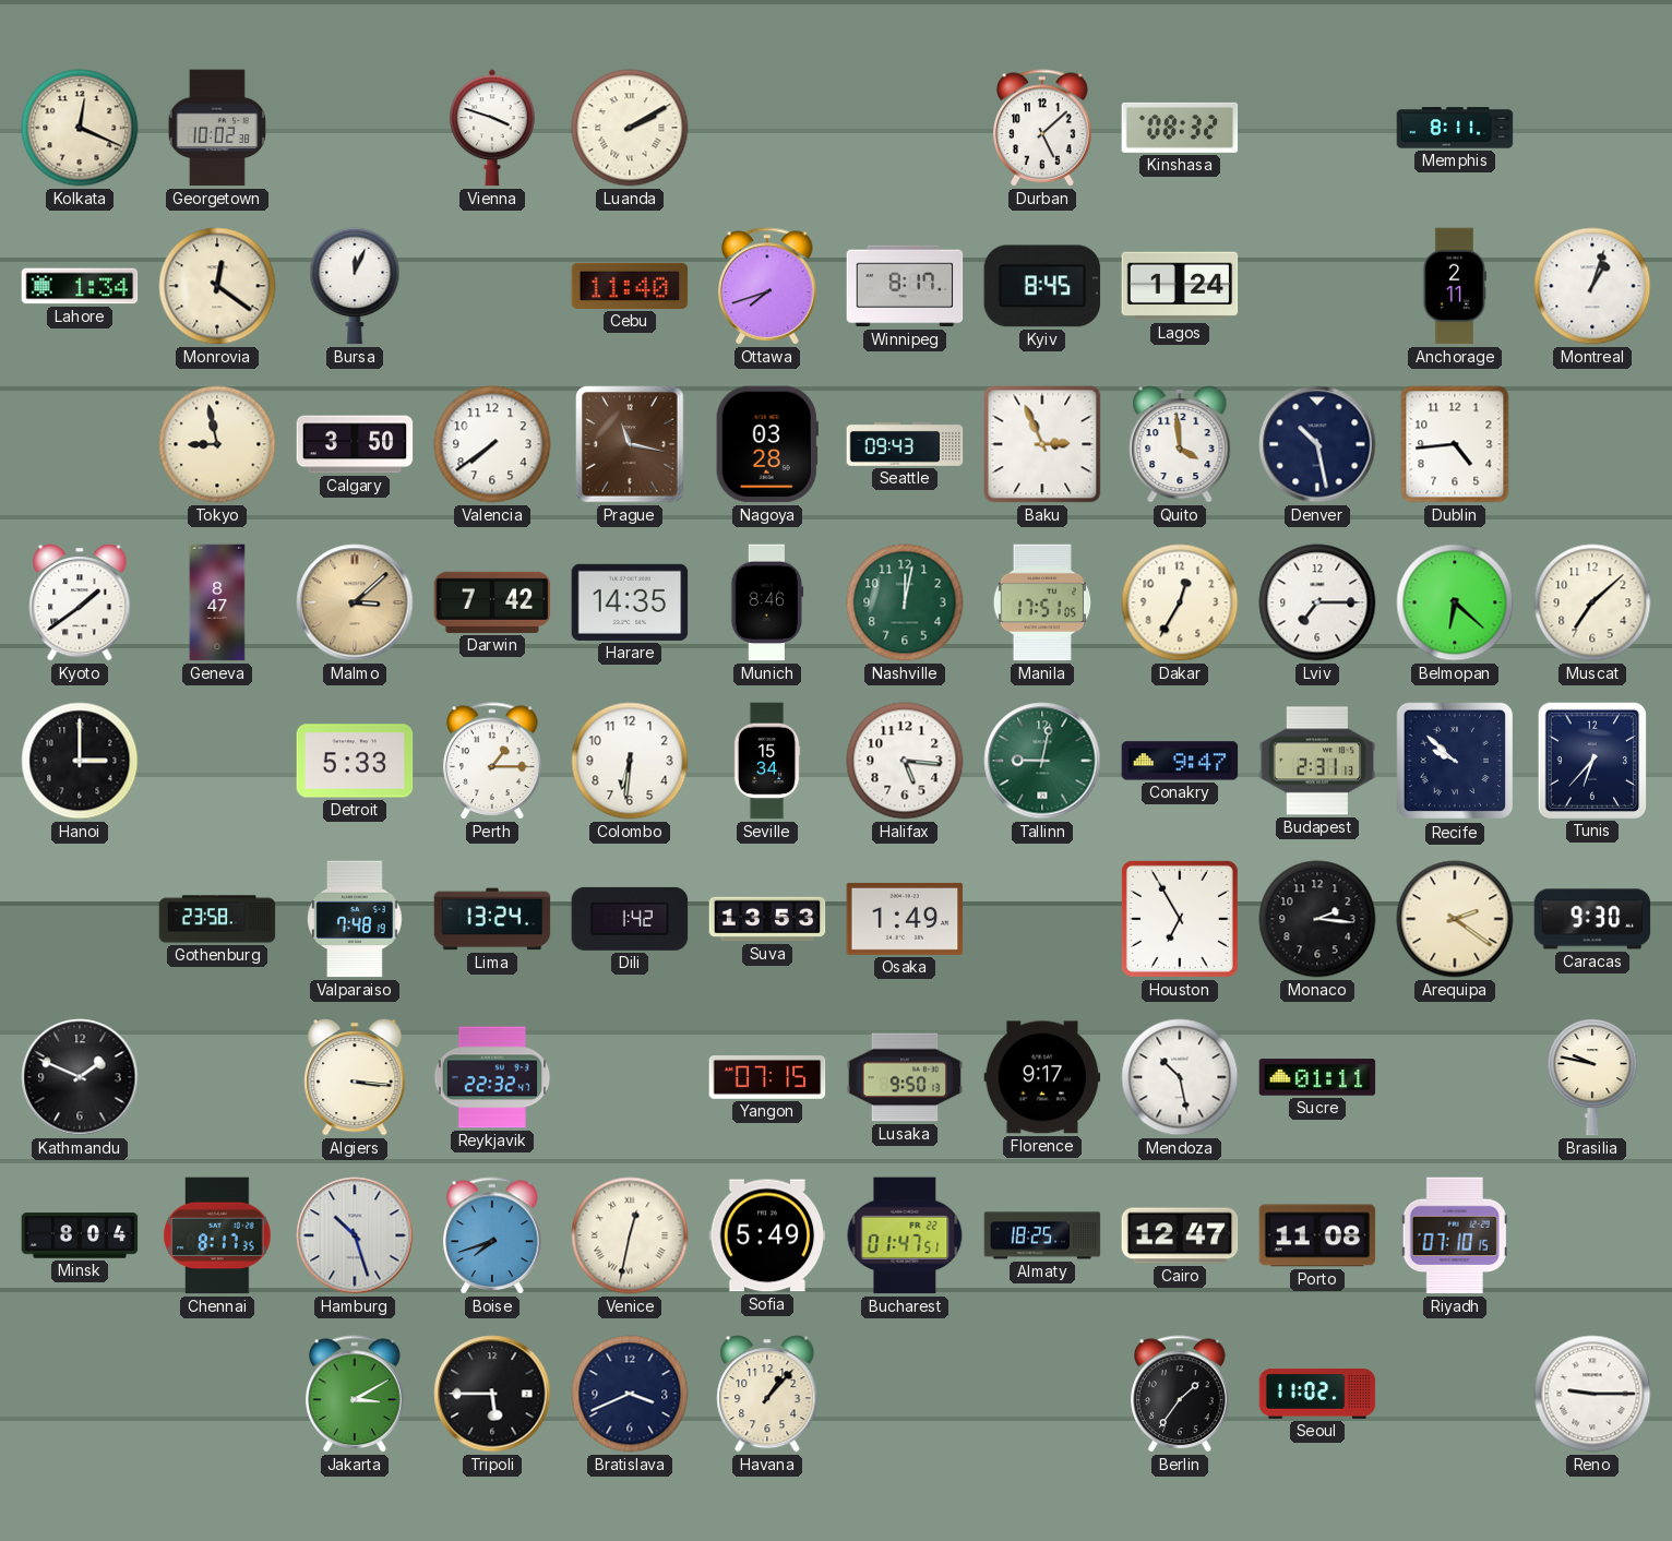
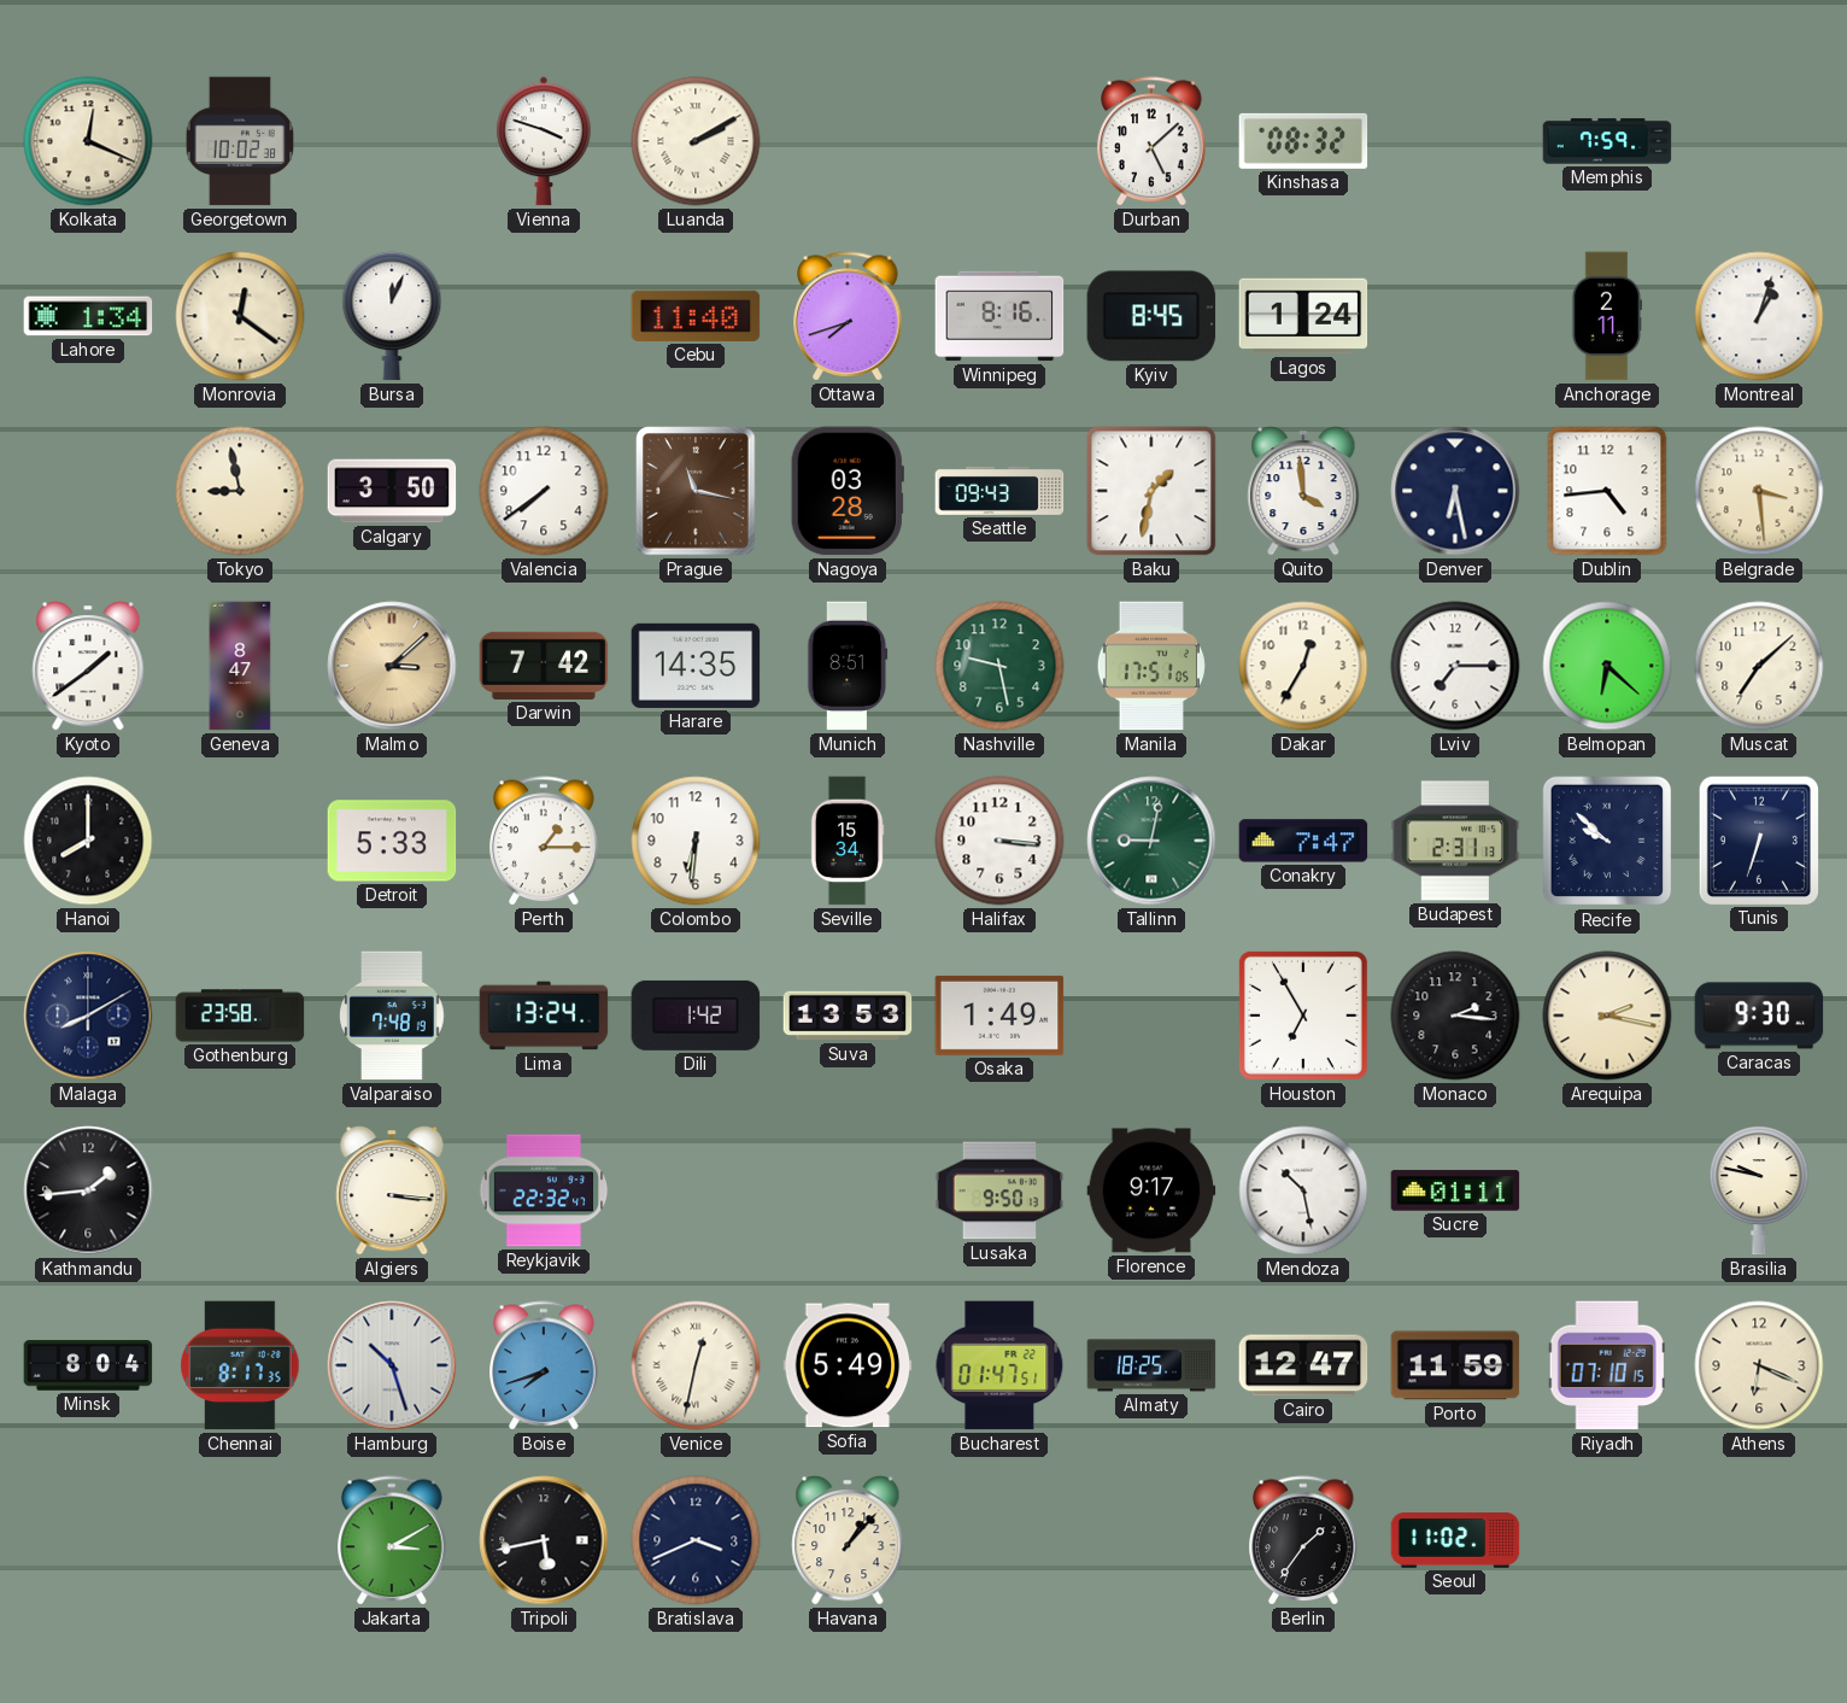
Memphis: 8:11 -> 7:59
Winnipeg: 8:17 -> 8:16
Baku: 2:56 -> 1:32
Denver: 10:28 -> 6:28
Belgrade: none -> 3:29
Munich: 8:46 -> 8:51
Nashville: 12:02 -> 9:28
Hanoi: 3:00 -> 8:00
Halifax: 5:16 -> 3:16
Conakry: 9:47 -> 7:47
Tunis: 6:37 -> 6:33
Malaga: none -> 8:10
Arequipa: 2:21 -> 2:17
Kathmandu: 1:49 -> 1:44
Yangon: 07:15 -> none
Porto: 11:08 -> 11:59
Athens: none -> 6:19
Tripoli: 5:45 -> 5:43
Reno: 9:15 -> none
